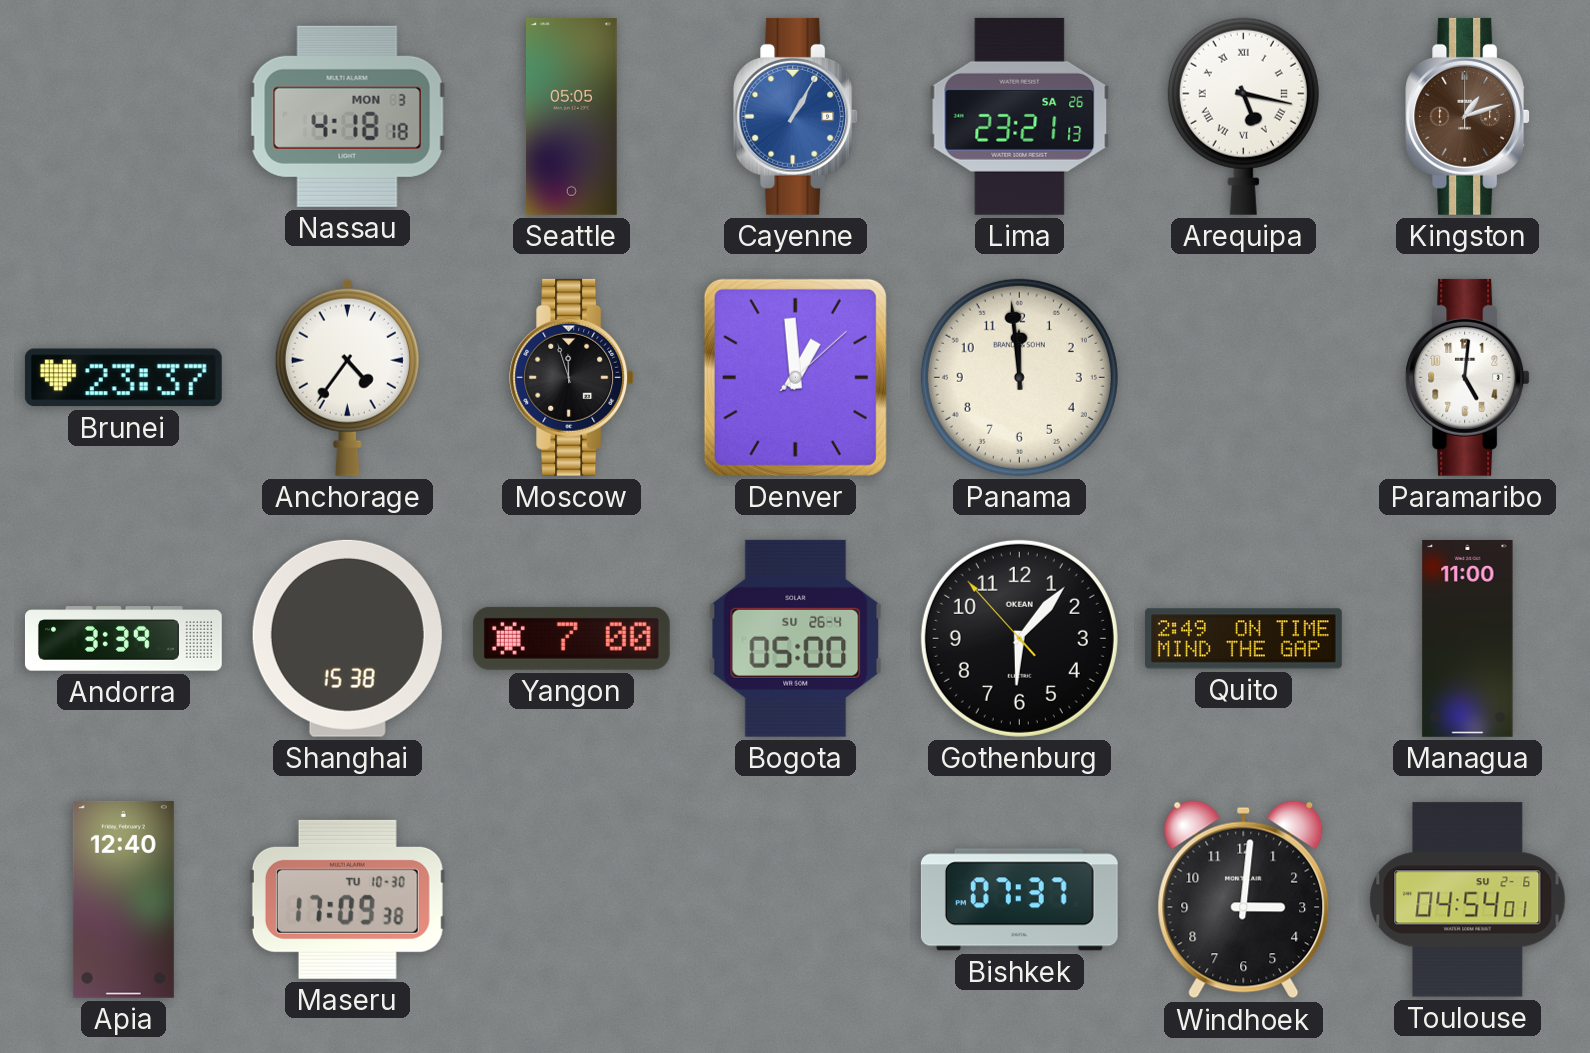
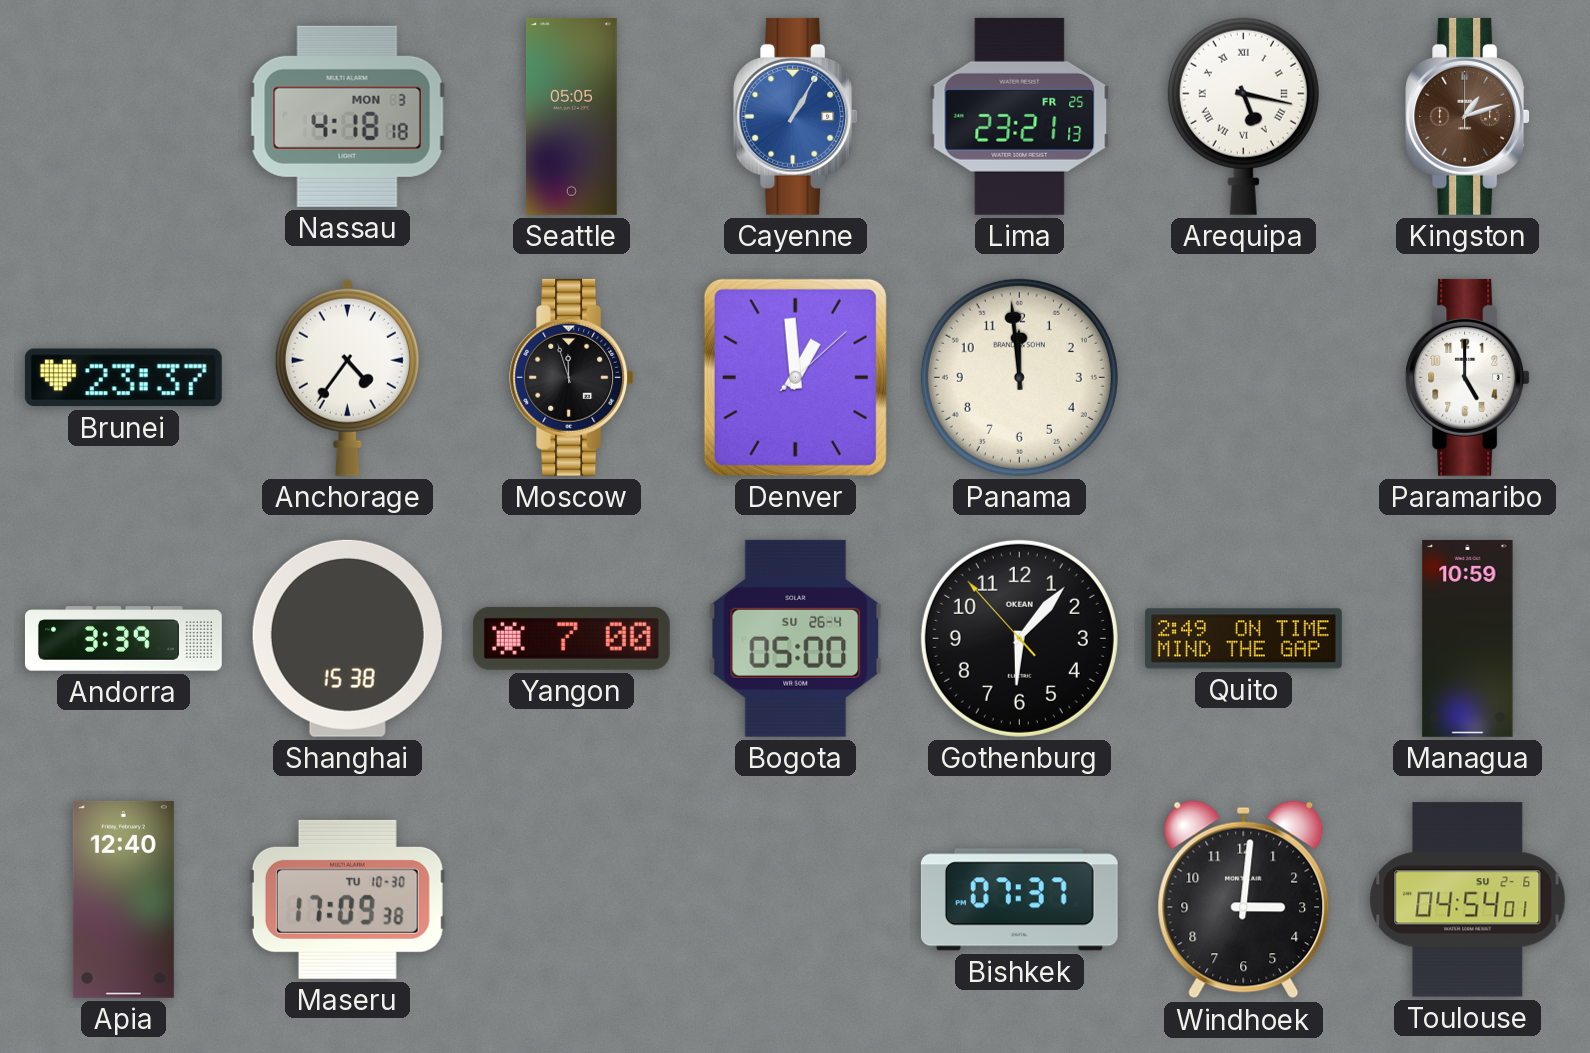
Lima date: SA 26 -> FR 25
Paramaribo: 5:01 -> 5:00
Managua: 11:00 -> 10:59
